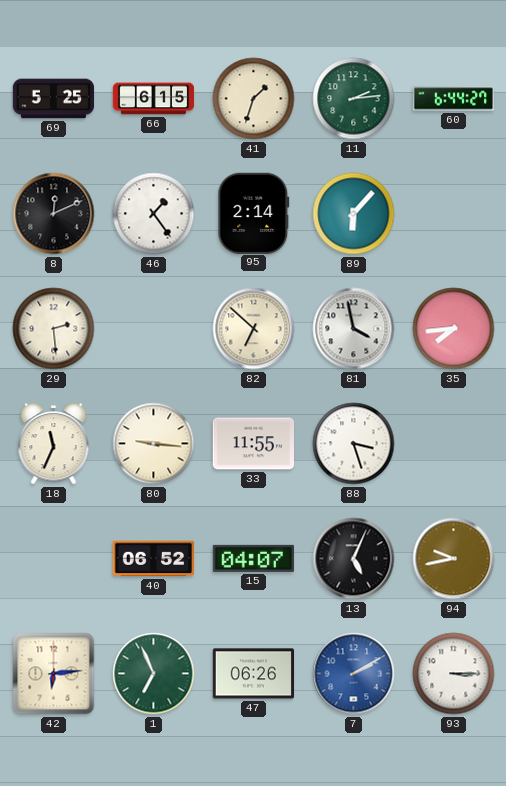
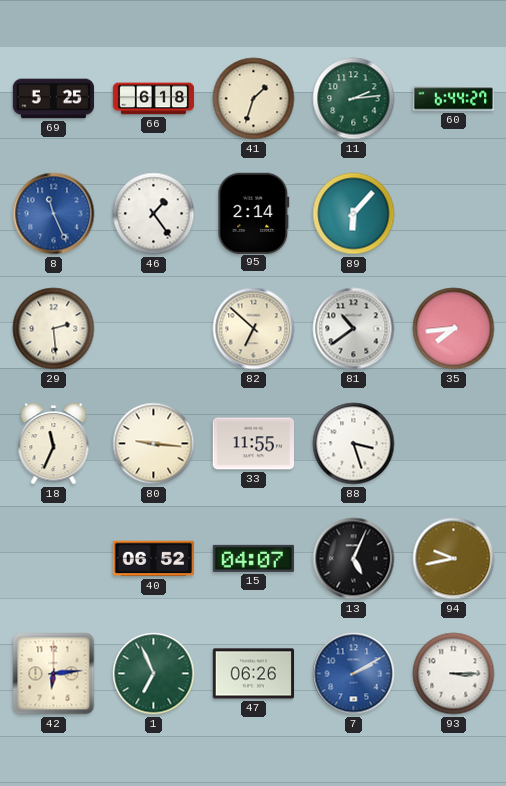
66: 6:15 -> 6:18
8: 12:11 -> 11:26
8 dial: black -> blue
81: 3:58 -> 10:39
